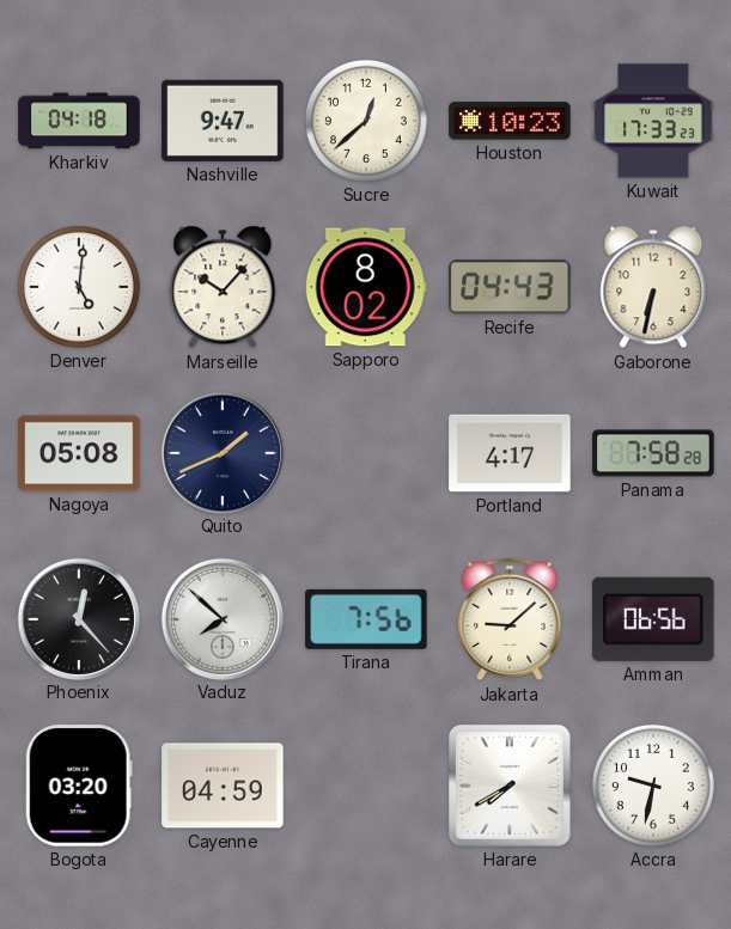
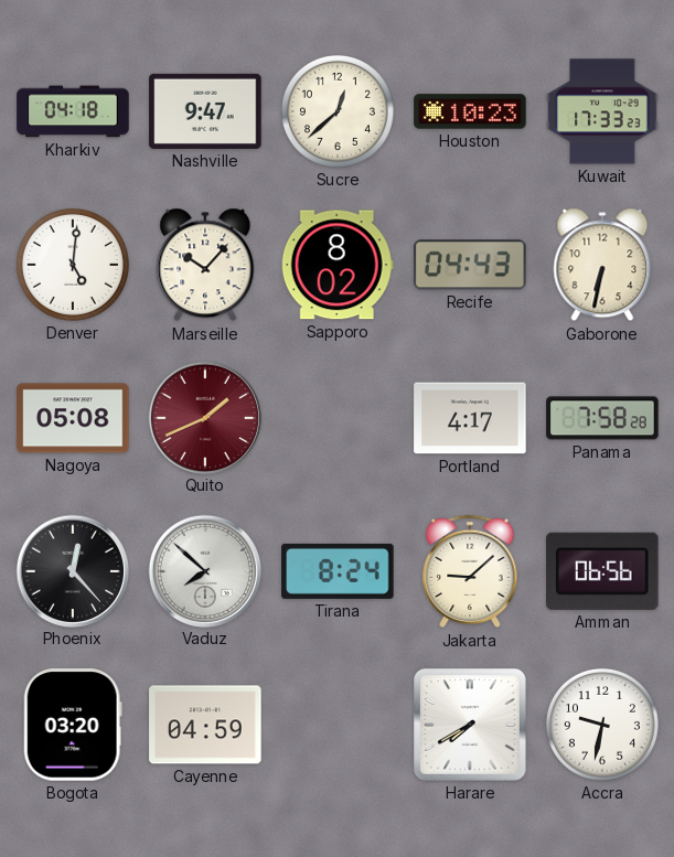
Quito dial: navy -> burgundy
Tirana: 7:56 -> 8:24
